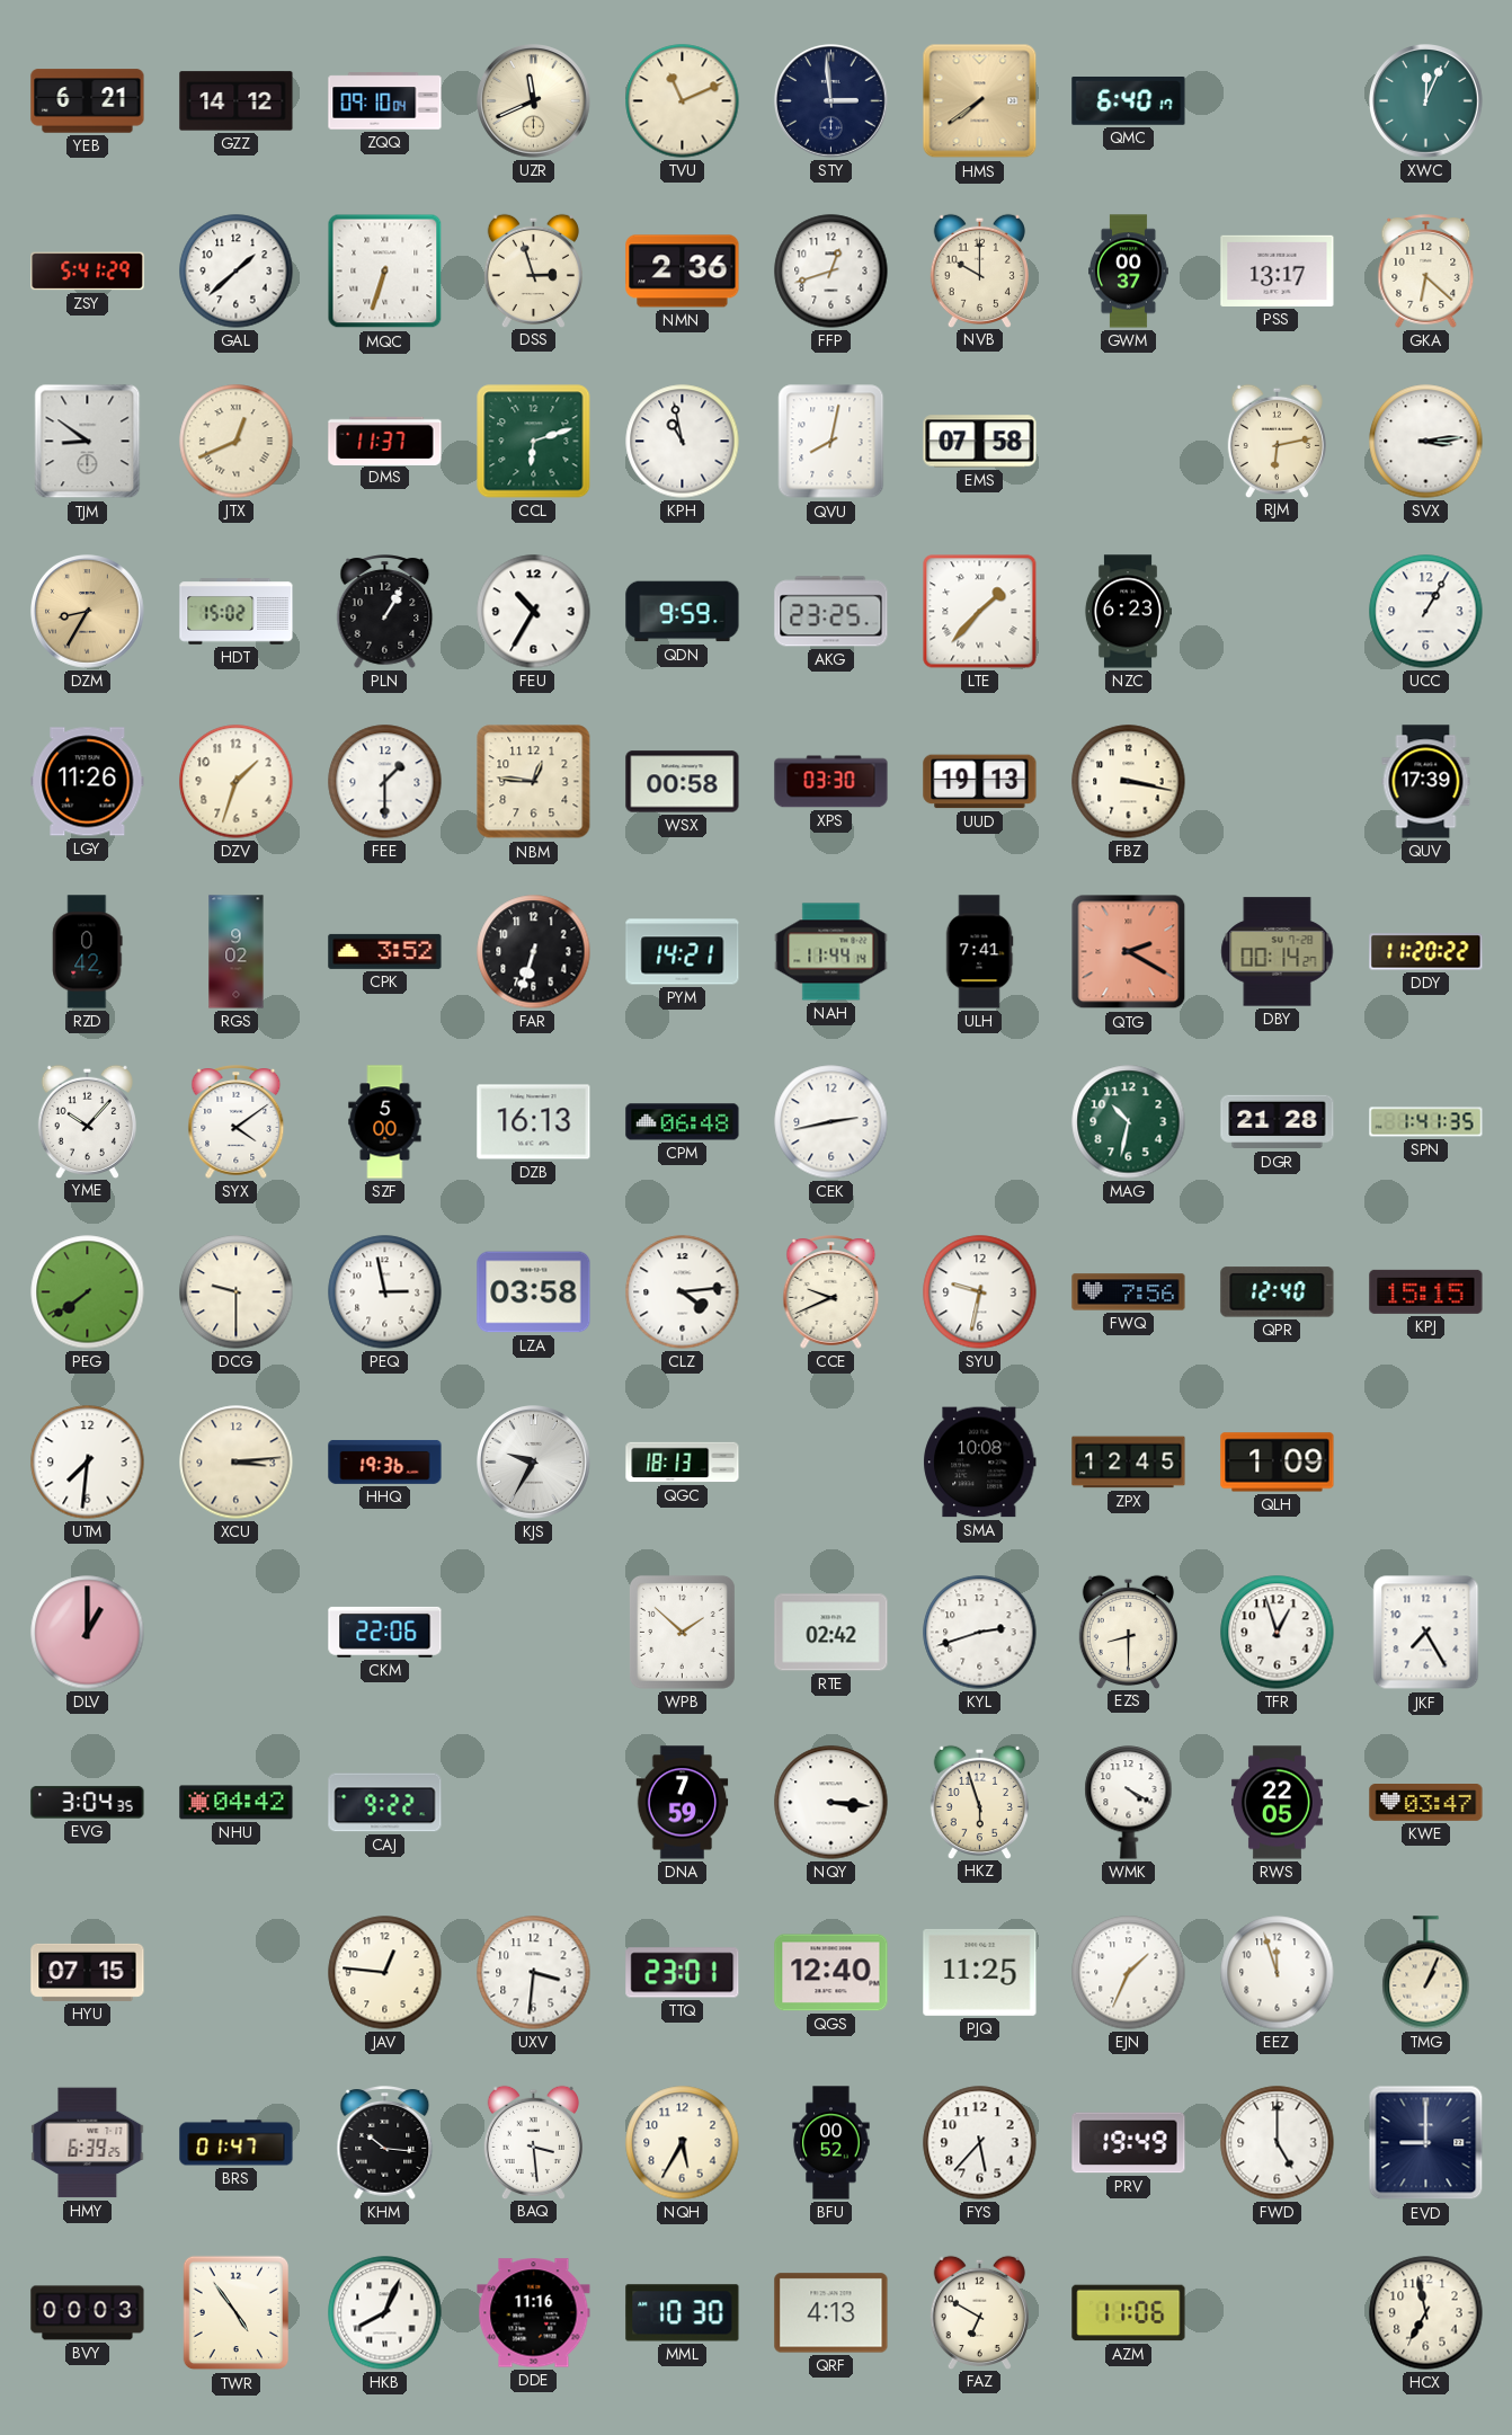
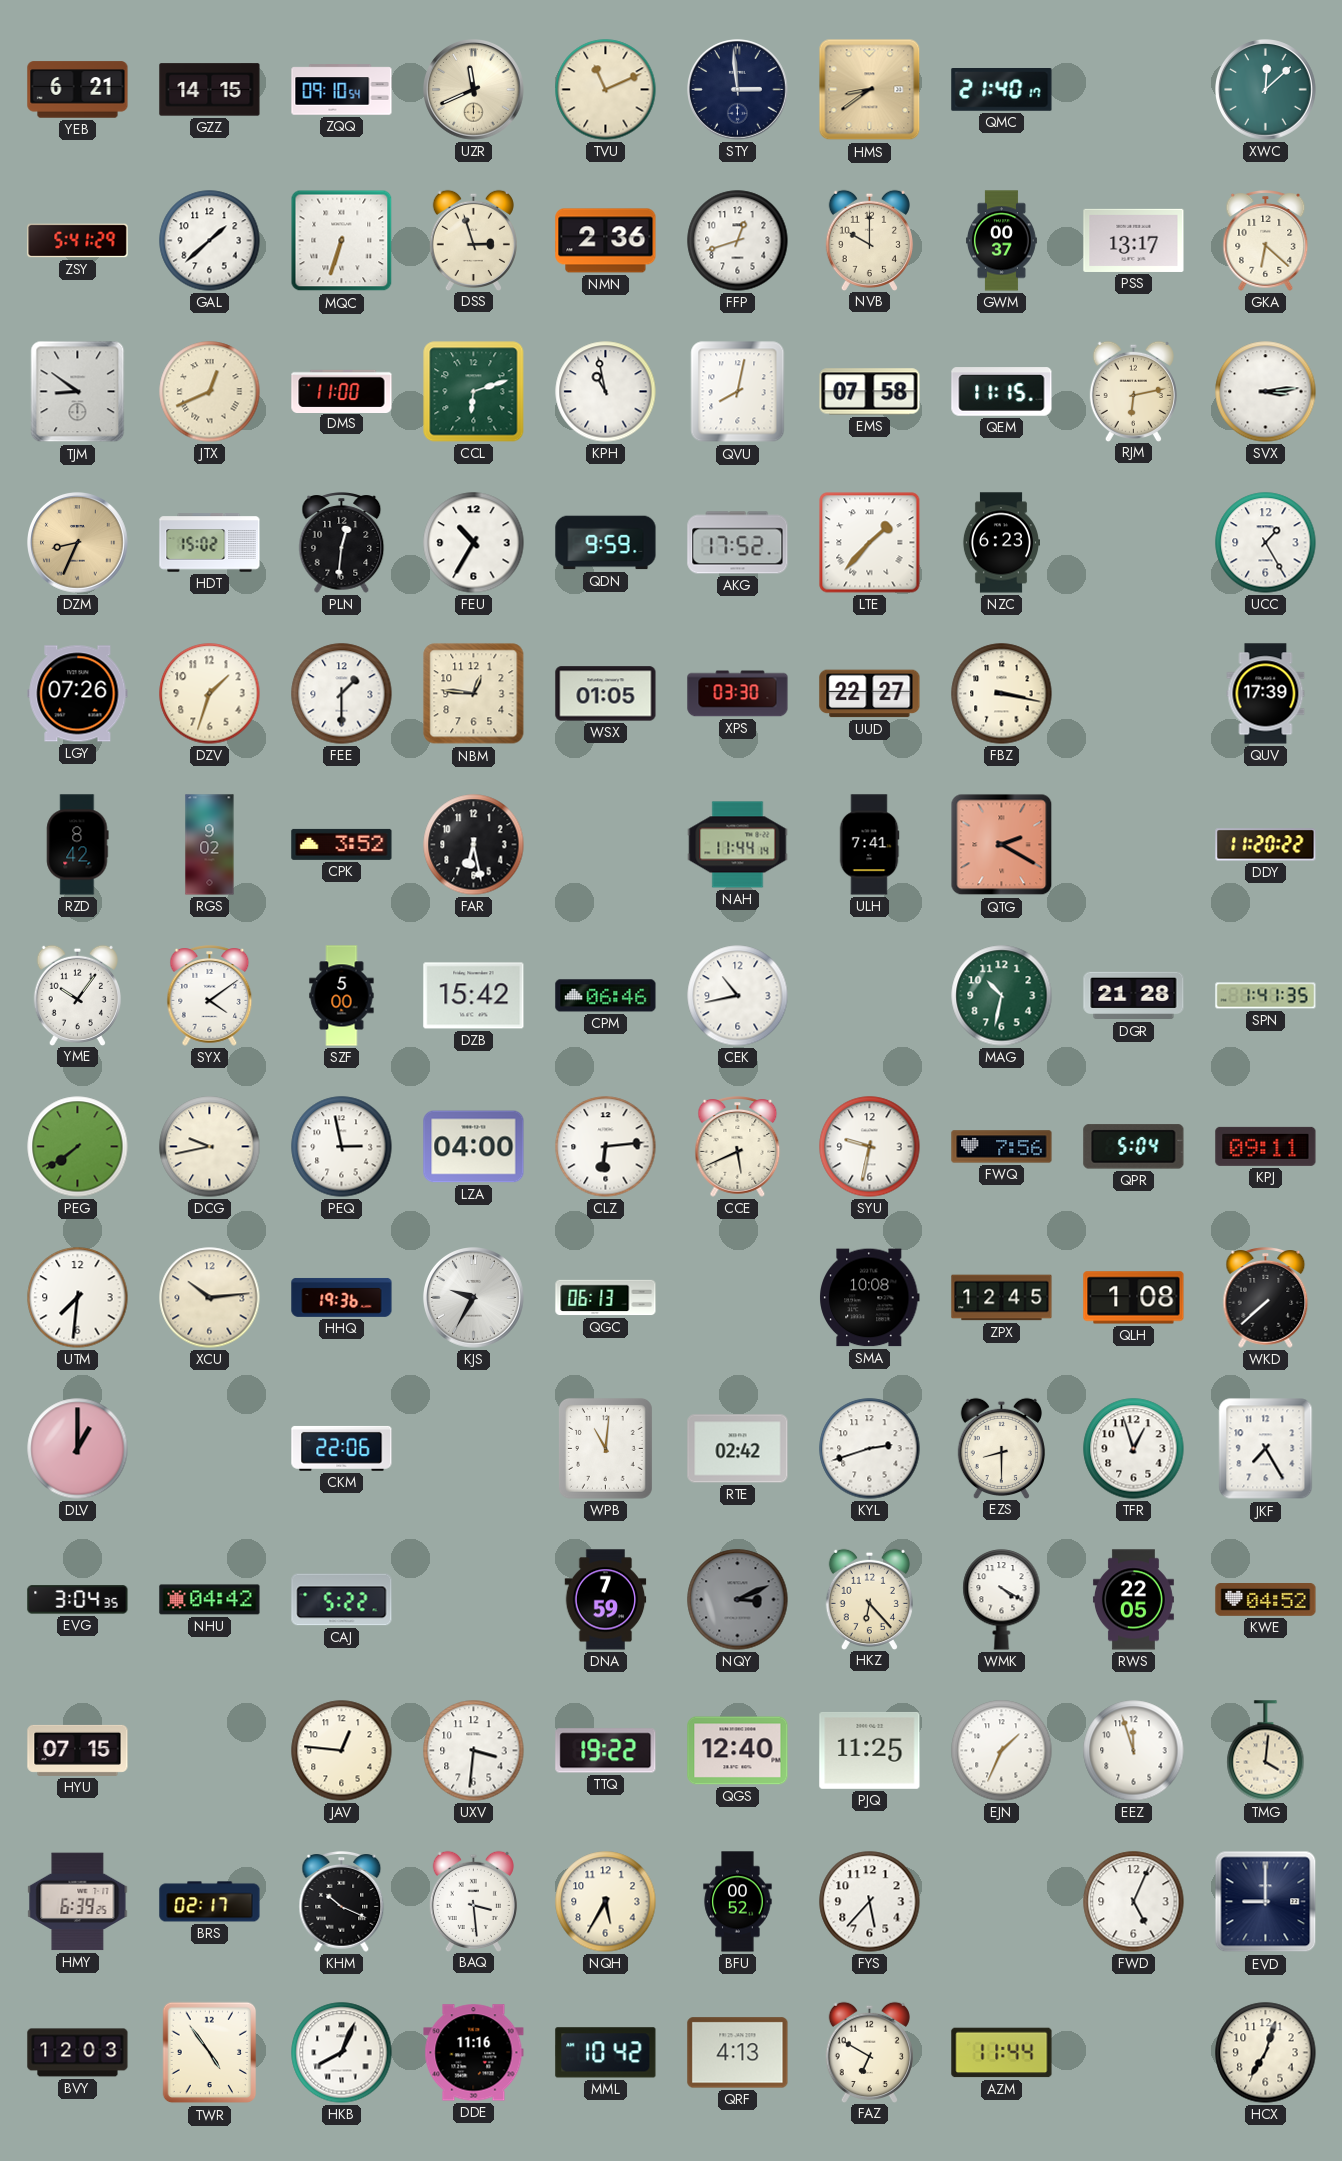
GZZ: 14:12 -> 14:15
ZQQ: 09:10:04 -> 09:10:54
HMS: 7:39 -> 8:39
QMC: 6:40 -> 21:40
XWC: 12:04 -> 12:08
DMS: 11:37 -> 11:00
QEM: none -> 11:15
DZM: 8:35 -> 8:34
PLN: 1:05 -> 12:31
AKG: 23:25 -> 17:52
UCC: 1:05 -> 1:25
LGY: 11:26 -> 07:26
WSX: 00:58 -> 01:05
UUD: 19:13 -> 22:27
RZD: 0:42 -> 8:42
FAR: 6:33 -> 6:28
PYM: 14:21 -> none
DBY: 00:14 -> none
YME: 10:07 -> 10:06
DZB: 16:13 -> 15:42
CPM: 06:48 -> 06:46
CEK: 2:43 -> 10:43
DCG: 9:30 -> 9:43
LZA: 03:58 -> 04:00
CLZ: 4:14 -> 6:14
CCE: 9:41 -> 5:41
QPR: 12:40 -> 5:04
KPJ: 15:15 -> 09:11
XCU: 3:14 -> 10:14
QGC: 18:13 -> 06:13
QLH: 1:09 -> 1:08
WKD: none -> 7:38
WPB: 1:52 -> 11:01
CAJ: 9:22 -> 5:22
NQY: 3:16 -> 3:11
NQY dial: white -> grey
HKZ: 5:57 -> 6:23
KWE: 03:47 -> 04:52
TTQ: 23:01 -> 19:22
TMG: 1:04 -> 4:01
BRS: 01:47 -> 02:17
KHM: 10:16 -> 10:19
PRV: 19:49 -> none
FWD: 5:00 -> 5:04
BVY: 00:03 -> 12:03
MML: 10:30 -> 10:42
AZM: 11:06 -> 11:44
HCX: 6:58 -> 7:03
